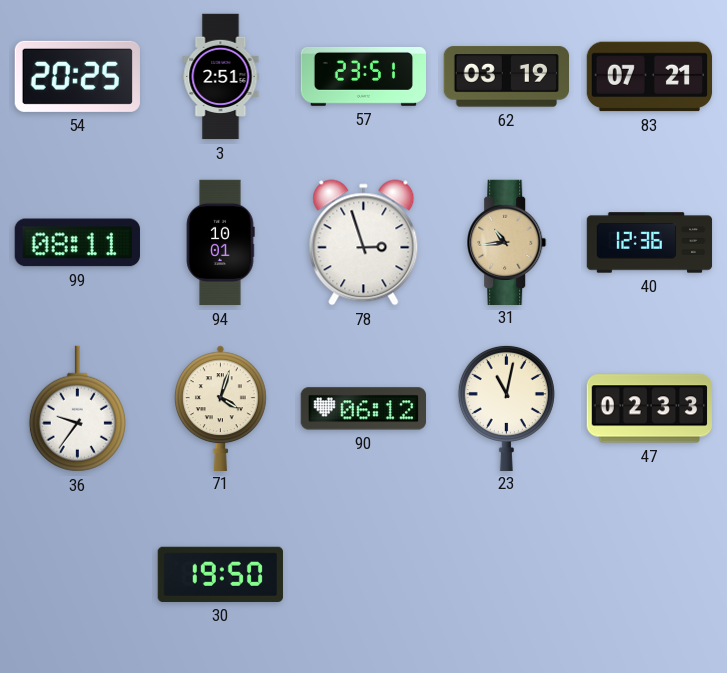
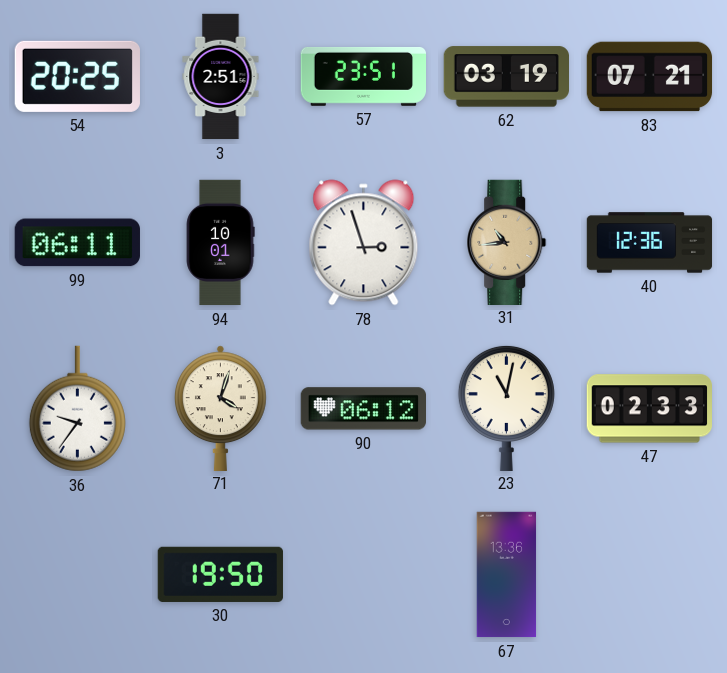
99: 08:11 -> 06:11
67: none -> 13:36
